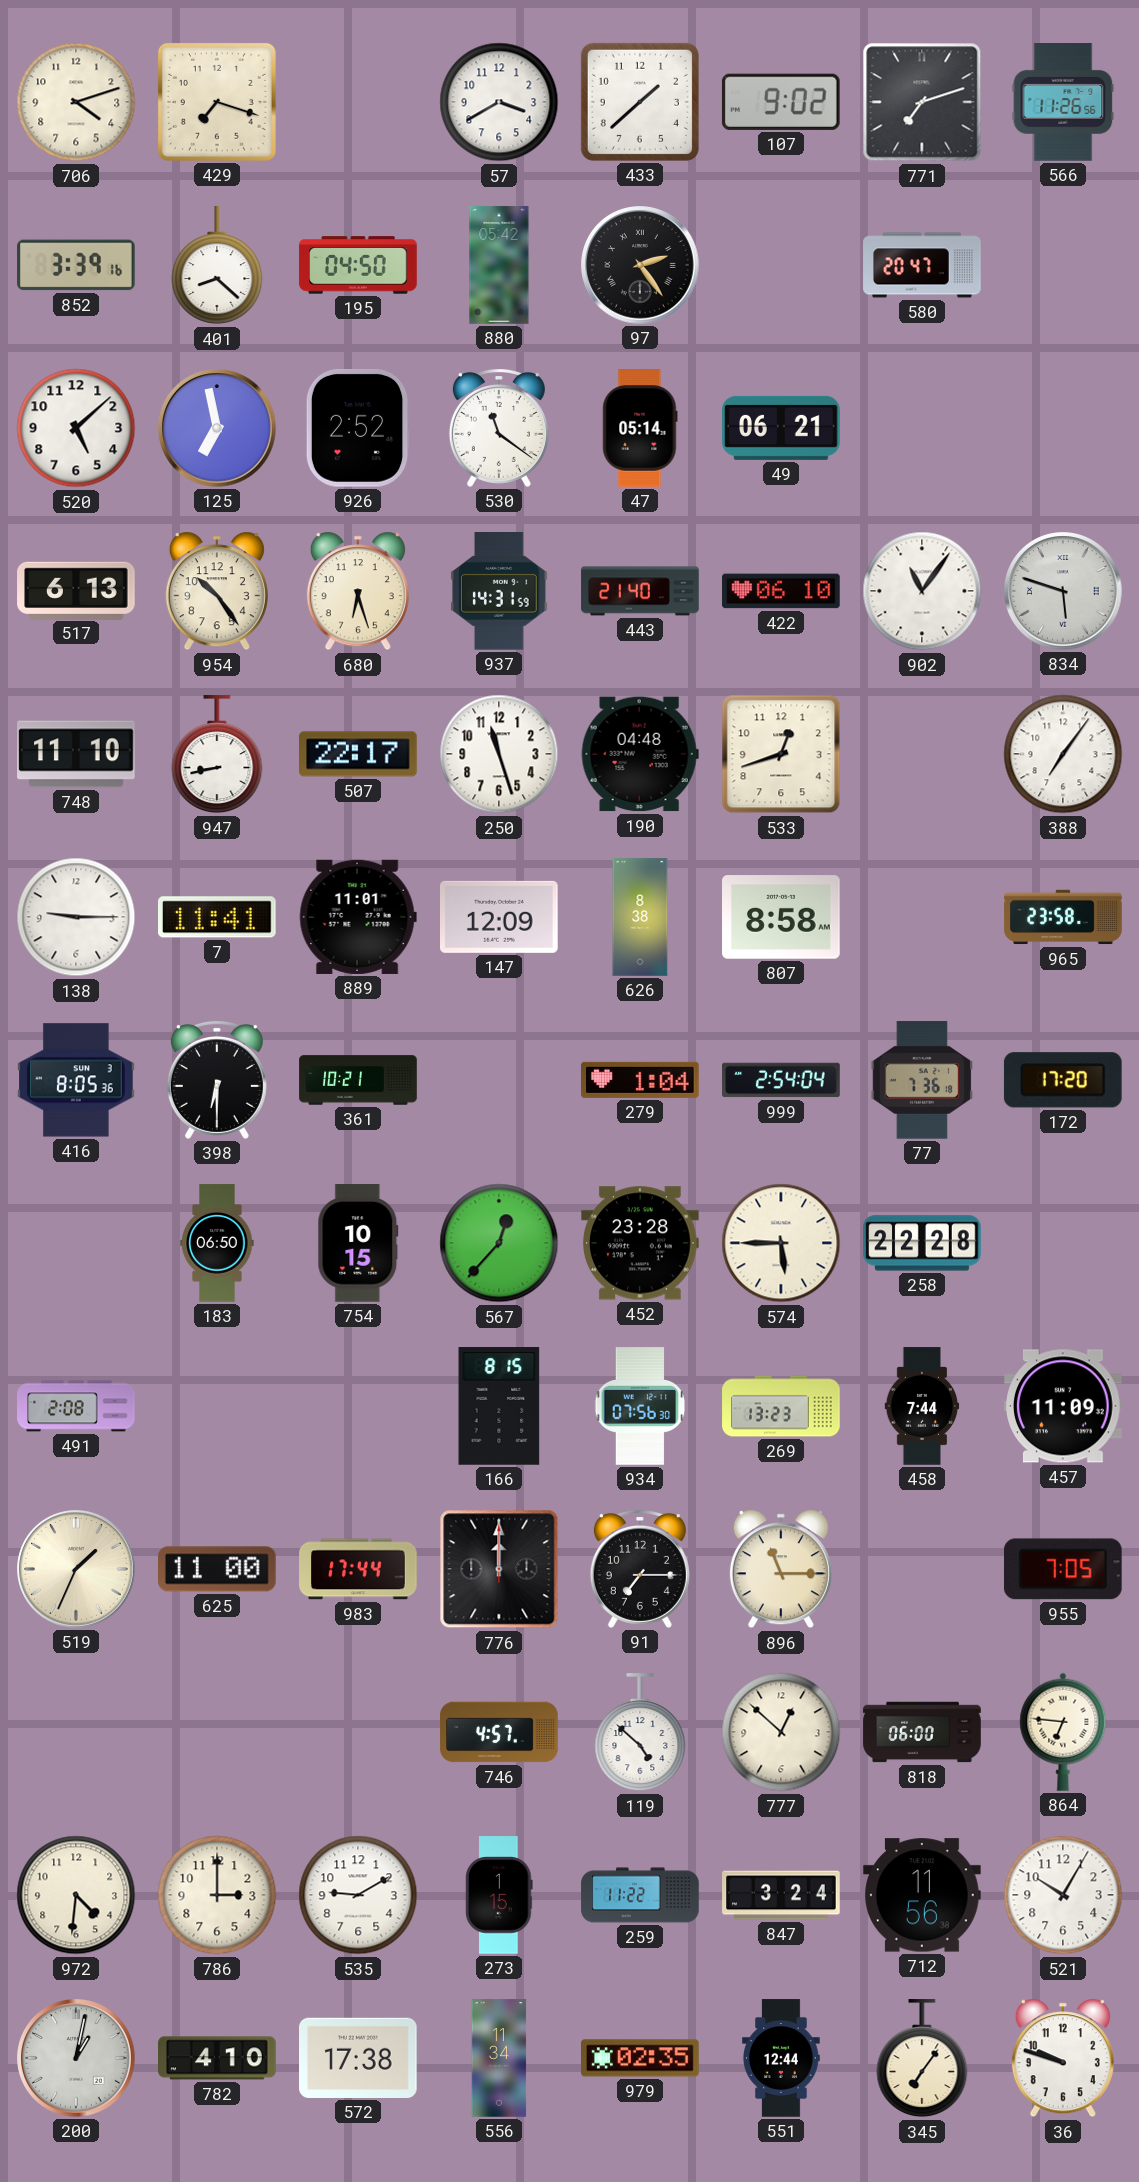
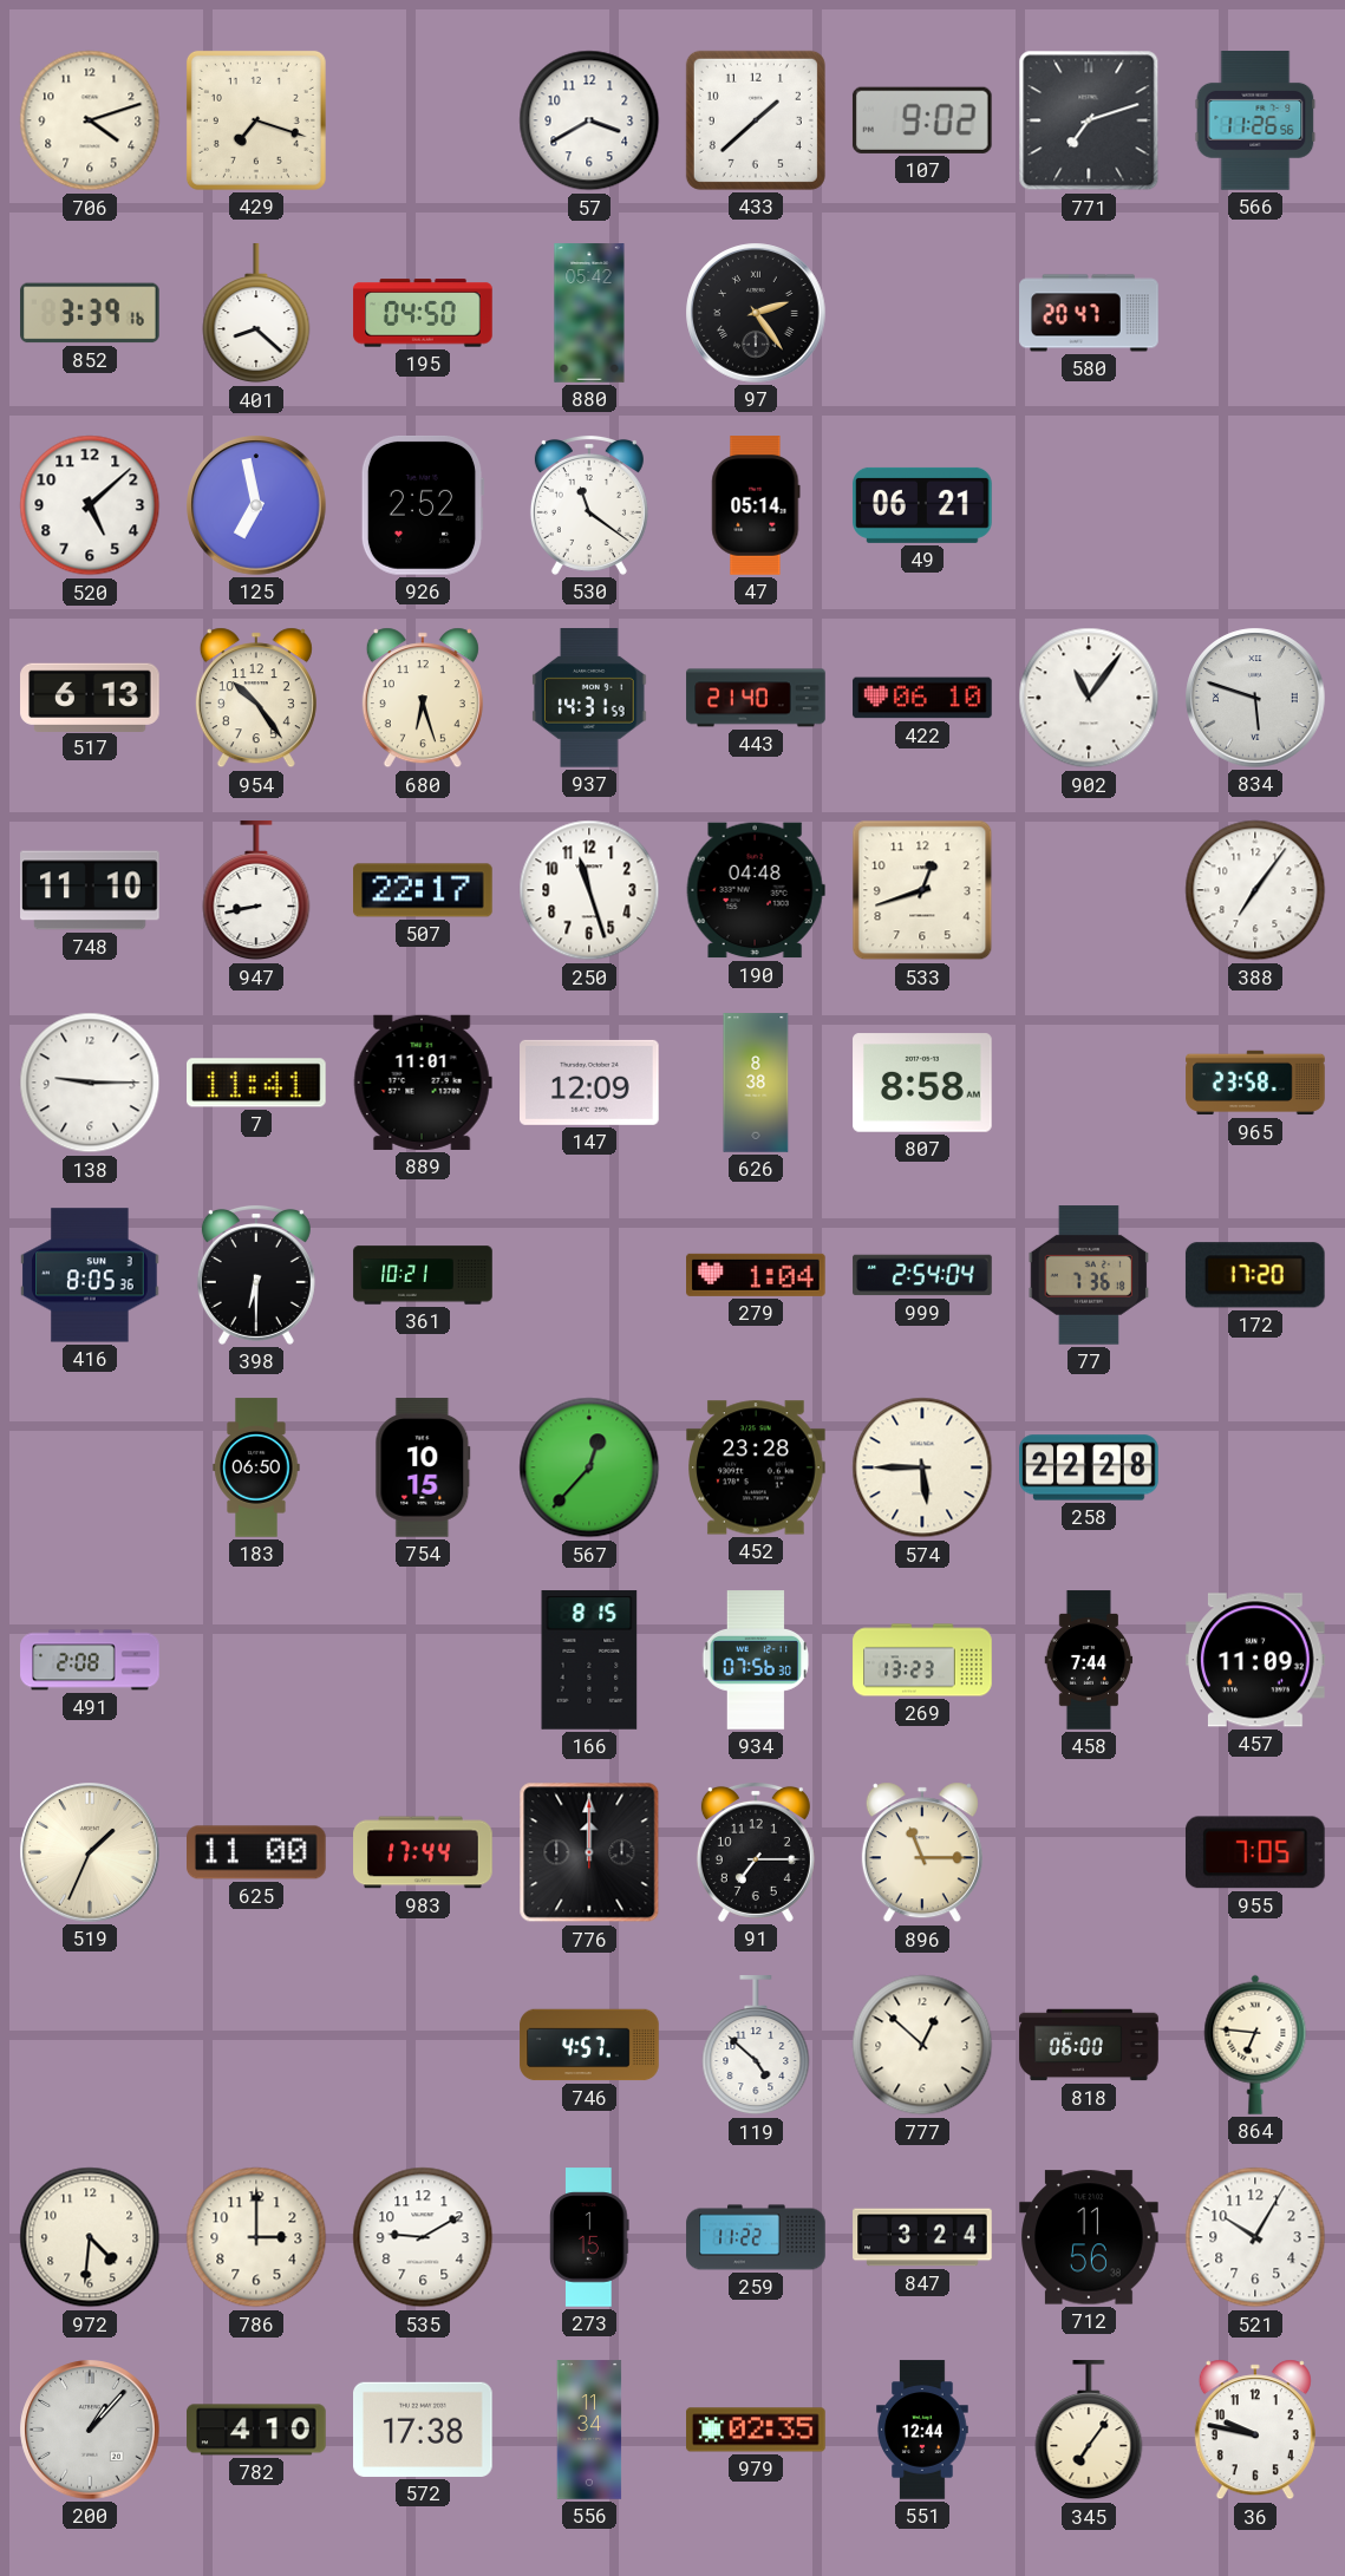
200: 1:02 -> 1:07
36: 9:48 -> 9:47
